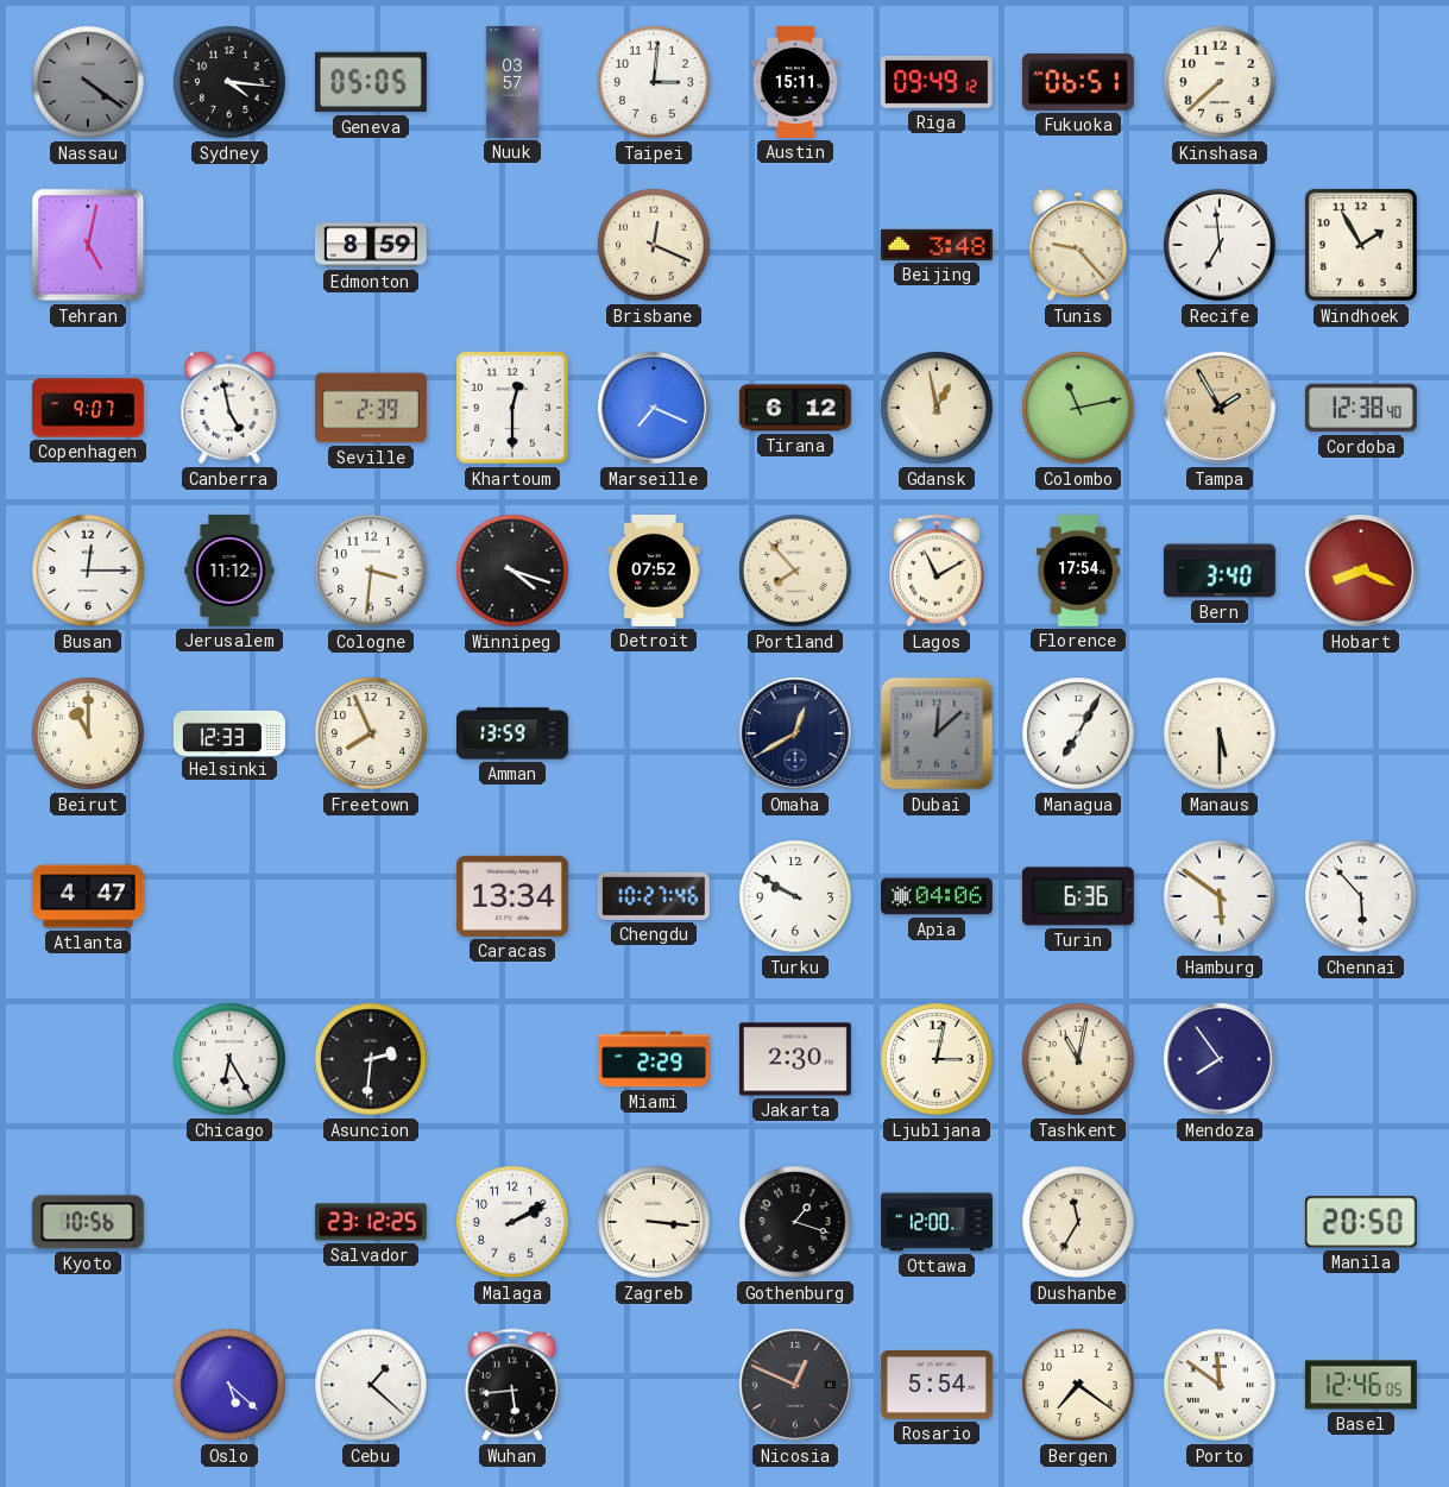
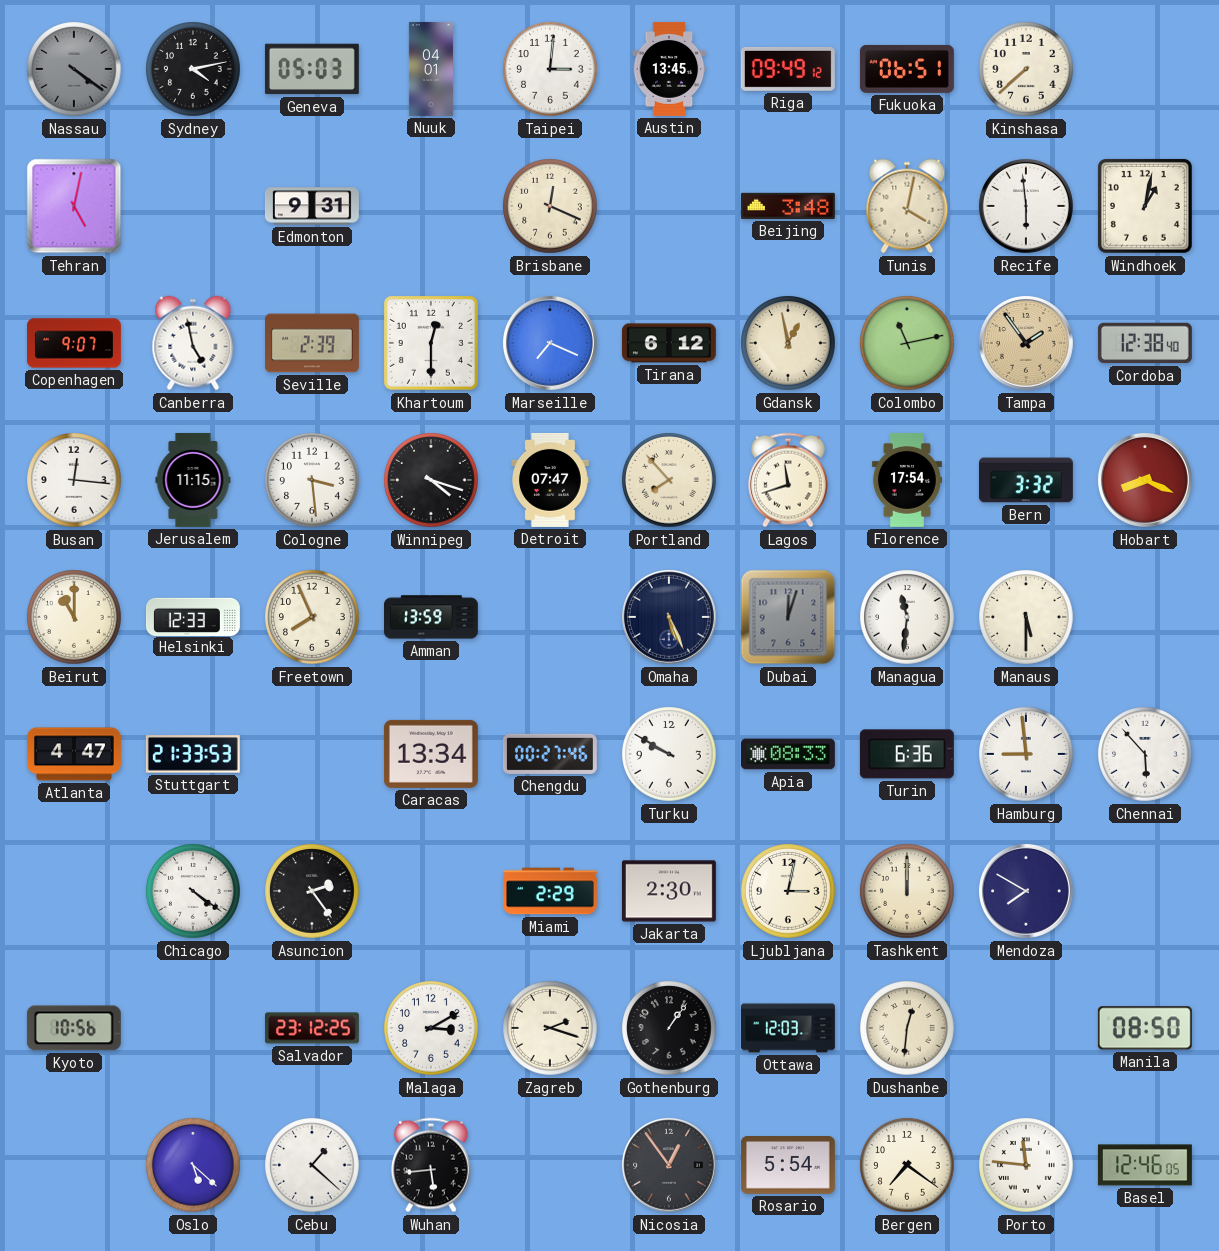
Sydney: 4:16 -> 4:13
Geneva: 05:05 -> 05:03
Nuuk: 03:57 -> 04:01
Austin: 15:11 -> 13:45
Edmonton: 8:59 -> 9:31
Tunis: 9:23 -> 4:02
Recife: 6:59 -> 5:59
Windhoek: 1:55 -> 1:02
Tampa: 1:55 -> 1:54
Busan: 12:15 -> 12:16
Jerusalem: 11:12 -> 11:15
Cologne: 3:31 -> 3:29
Detroit: 07:52 -> 07:47
Lagos: 11:10 -> 11:42
Bern: 3:40 -> 3:32
Omaha: 12:40 -> 5:26
Dubai: 12:08 -> 12:03
Managua: 7:05 -> 11:31
Stuttgart: none -> 21:33
Chengdu: 10:27 -> 00:27
Apia: 04:06 -> 08:33
Hamburg: 5:51 -> 8:59
Chicago: 6:25 -> 4:21
Asuncion: 2:31 -> 2:24
Tashkent: 11:02 -> 12:00
Mendoza: 7:54 -> 7:50
Malaga: 2:10 -> 3:10
Zagreb: 3:16 -> 2:18
Gothenburg: 1:18 -> 1:06
Ottawa: 12:00 -> 12:03
Dushanbe: 11:35 -> 12:31
Manila: 20:50 -> 08:50
Nicosia: 12:49 -> 12:54
Porto: 11:51 -> 11:46
